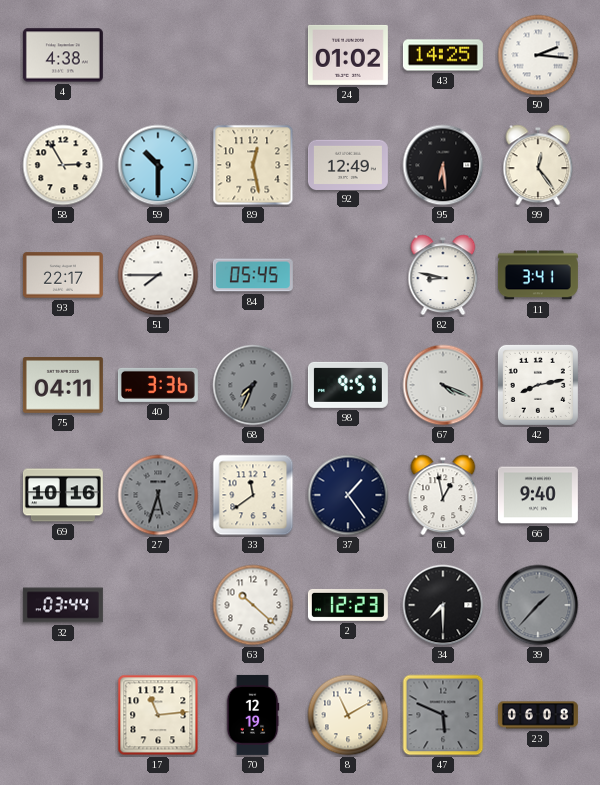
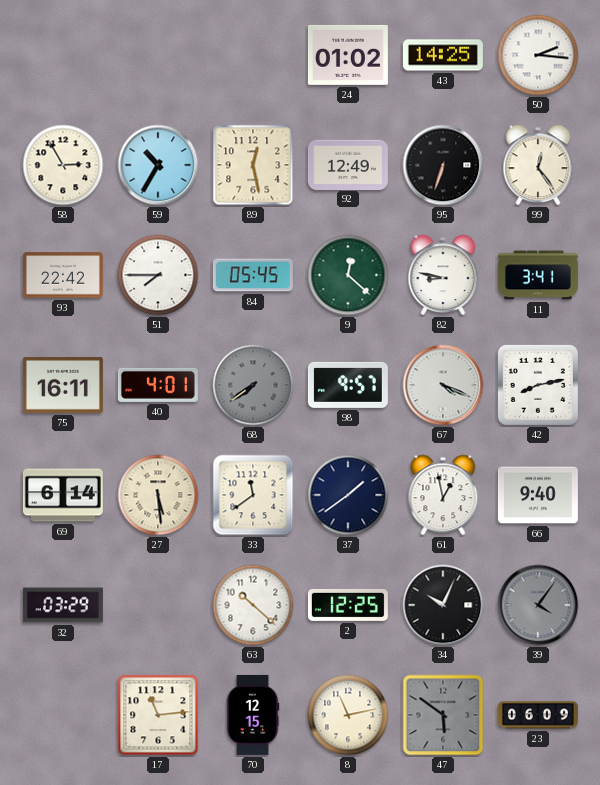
4: 4:38 -> none
59: 10:30 -> 10:35
95: 6:29 -> 6:33
93: 22:17 -> 22:42
9: none -> 12:22
75: 04:11 -> 16:11
40: 3:36 -> 4:01
68: 7:34 -> 7:39
69: 10:16 -> 6:14
27: 5:33 -> 5:29
27 dial: grey -> cream
37: 1:24 -> 1:39
32: 03:44 -> 03:29
2: 12:23 -> 12:25
34: 7:30 -> 10:04
39: 1:37 -> 4:06
70: 12:19 -> 12:15
8: 11:10 -> 11:13
47: 5:49 -> 5:51
23: 06:08 -> 06:09
